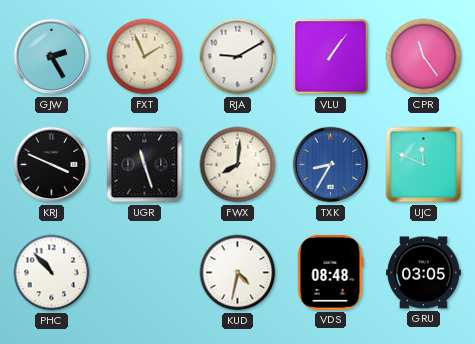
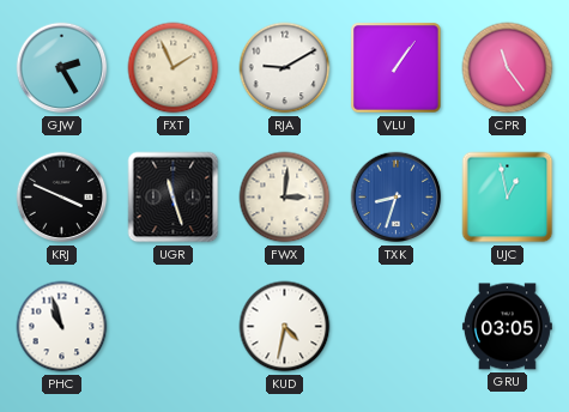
FWX: 8:01 -> 3:01
TXK: 8:35 -> 8:33
UJC: 11:49 -> 12:58
PHC: 10:53 -> 10:57
VDS: 08:48 -> none
